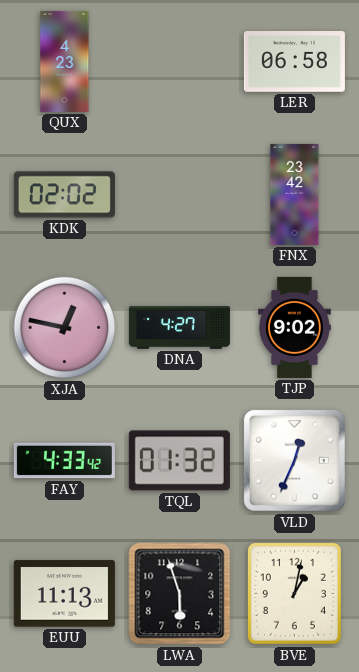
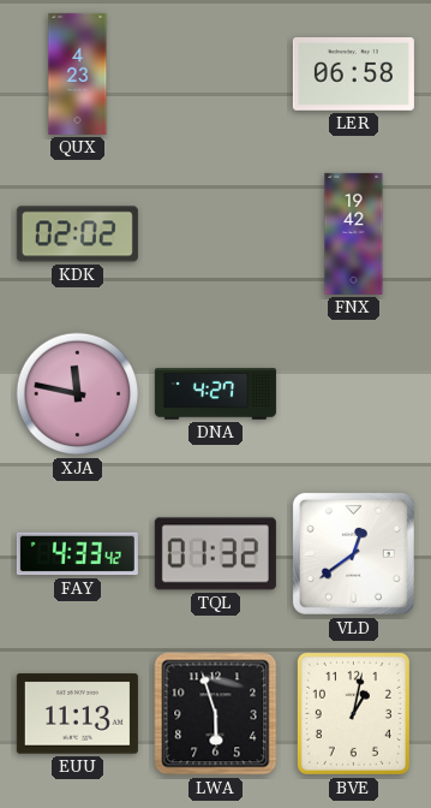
FNX: 23:42 -> 19:42
XJA: 12:47 -> 11:47
TJP: 9:02 -> none
VLD: 12:34 -> 12:39
